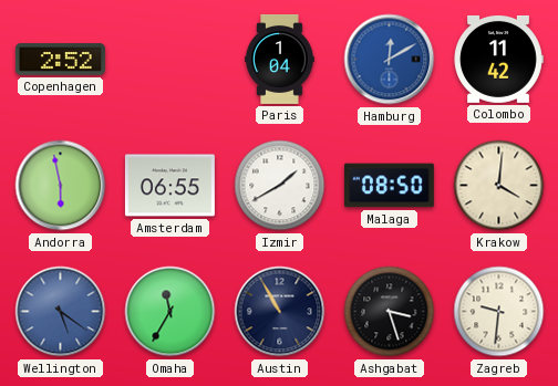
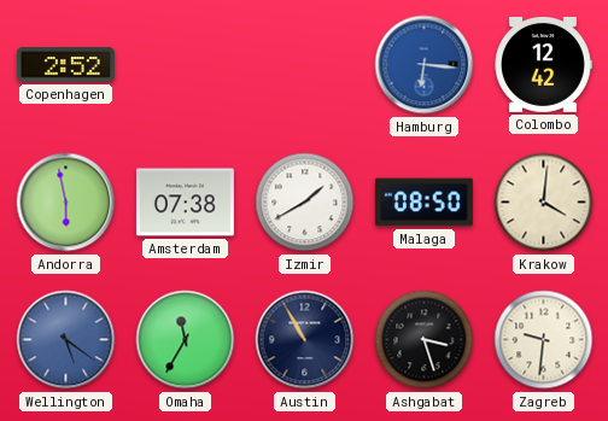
Paris: 1:04 -> none
Hamburg: 12:10 -> 6:16
Colombo: 11:42 -> 12:42
Amsterdam: 06:55 -> 07:38
